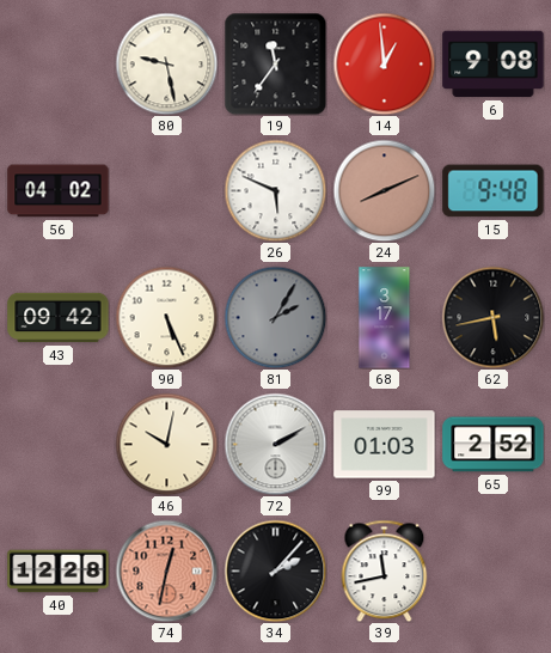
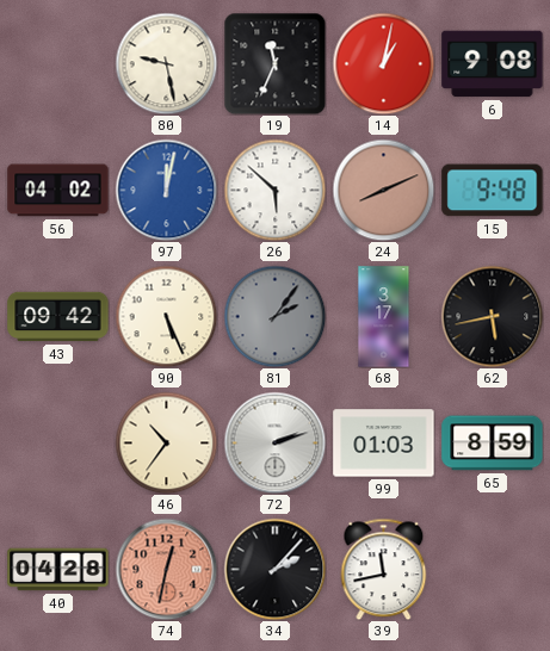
19: 11:36 -> 11:34
14: 12:59 -> 1:02
97: none -> 12:02
26: 5:49 -> 5:52
81: 2:05 -> 2:06
46: 10:02 -> 10:36
72: 2:10 -> 2:12
65: 2:52 -> 8:59
40: 12:28 -> 04:28
